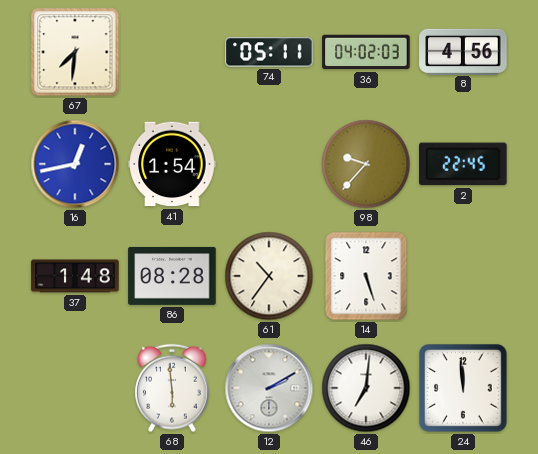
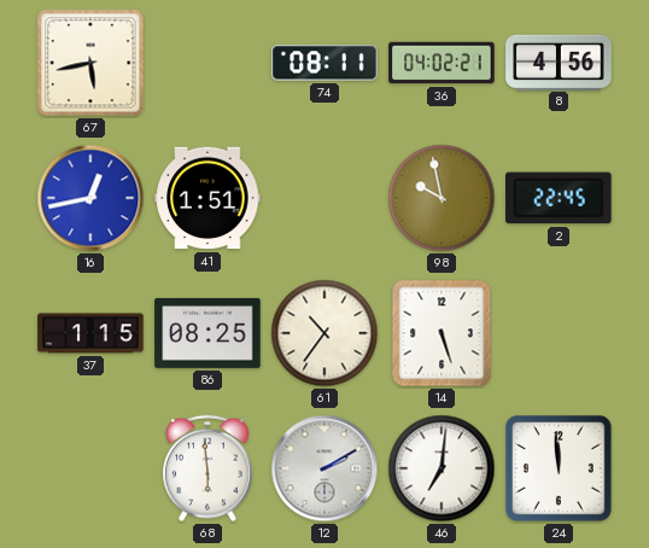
67: 7:31 -> 5:43
74: 05:11 -> 08:11
36: 04:02:03 -> 04:02:21
41: 1:54 -> 1:51
98: 9:37 -> 9:58
37: 1:48 -> 1:15
86: 08:28 -> 08:25
